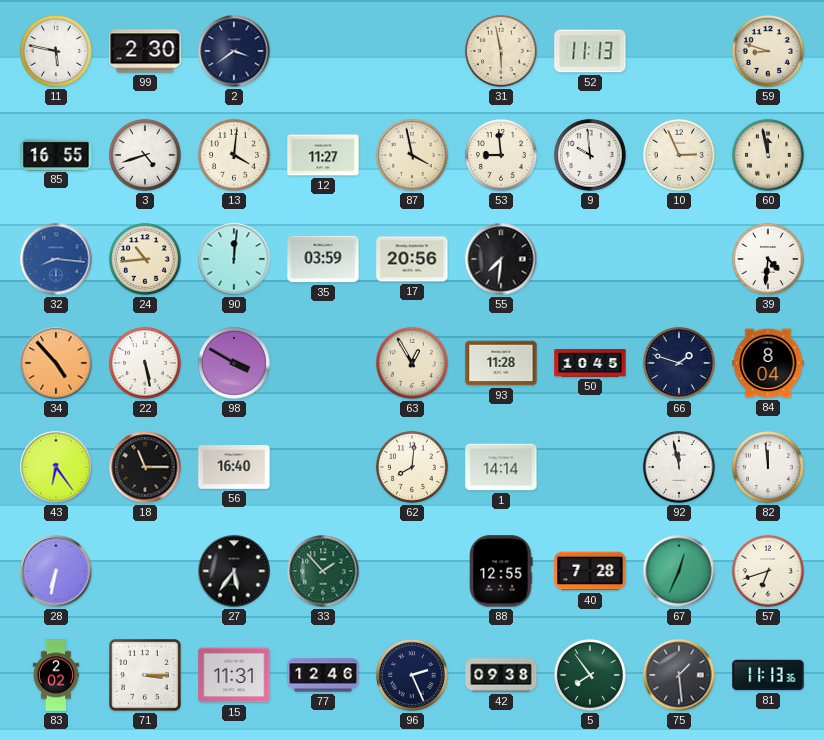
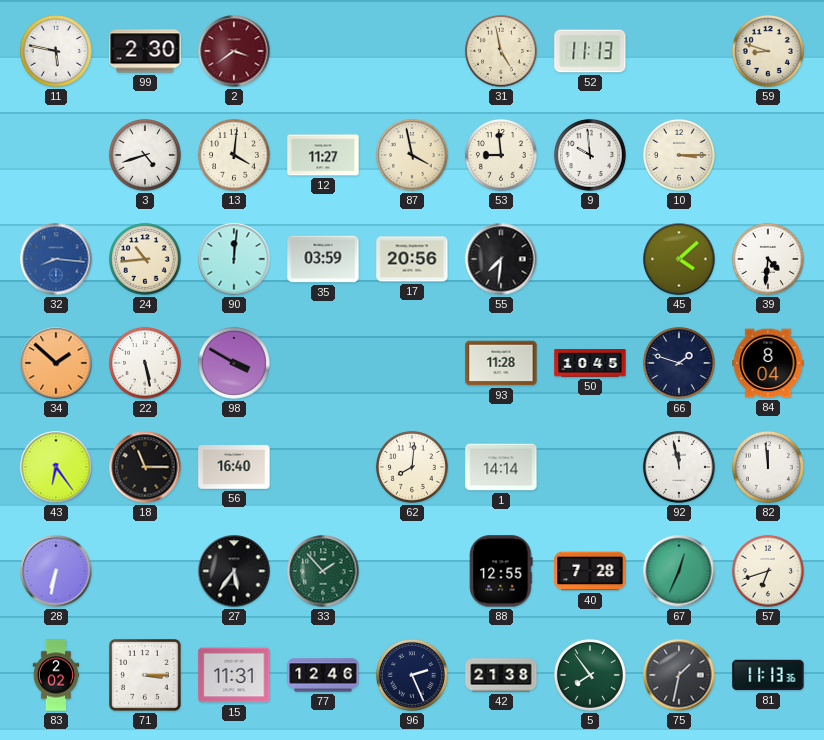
2 dial: navy -> burgundy
31: 5:58 -> 4:58
85: 16:55 -> none
10: 2:56 -> 3:15
60: 11:58 -> none
45: none -> 4:08
34: 4:53 -> 1:52
63: 12:55 -> none
42: 09:38 -> 21:38
75: 1:29 -> 1:32
